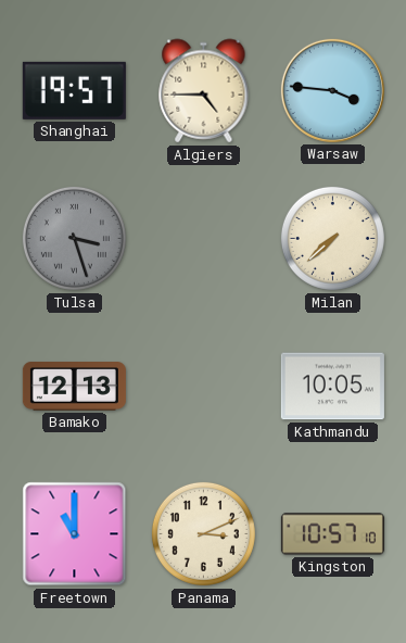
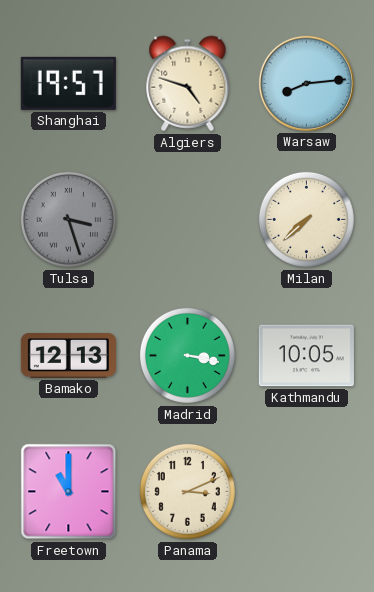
Algiers: 4:45 -> 4:48
Warsaw: 3:46 -> 8:14
Madrid: none -> 3:17
Kingston: 10:57 -> none
